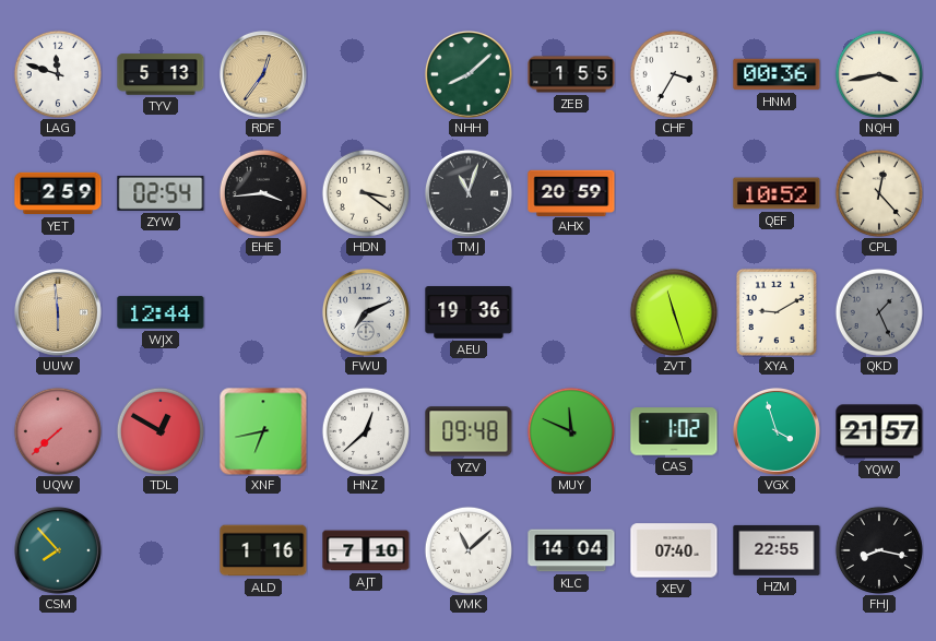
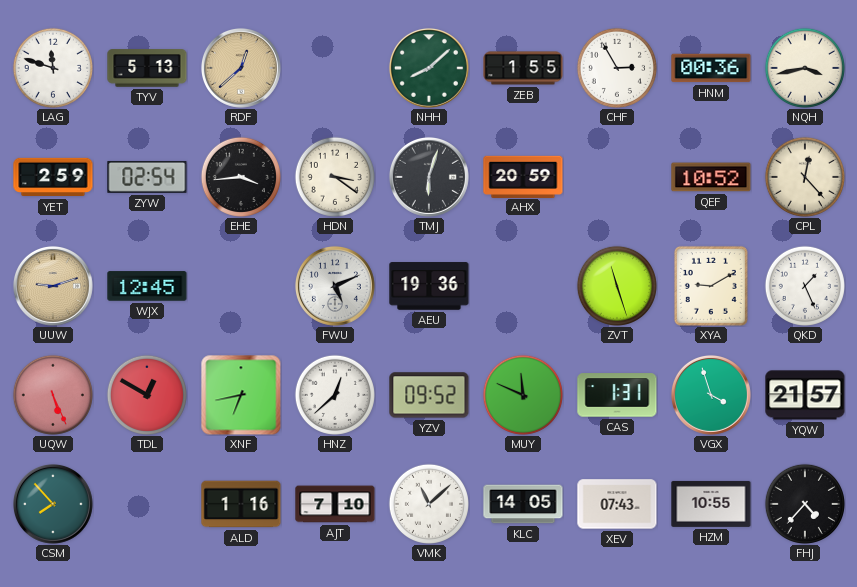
RDF: 12:36 -> 12:38
CHF: 3:35 -> 2:55
TMJ: 11:03 -> 6:03
UUW: 5:59 -> 9:12
WJX: 12:44 -> 12:45
FWU: 7:11 -> 5:11
QKD dial: grey -> white
UQW: 7:38 -> 5:26
YZV: 09:48 -> 09:52
CAS: 1:02 -> 1:31
KLC: 14:04 -> 14:05
XEV: 07:40 -> 07:43
HZM: 22:55 -> 10:55
FHJ: 8:17 -> 4:37
